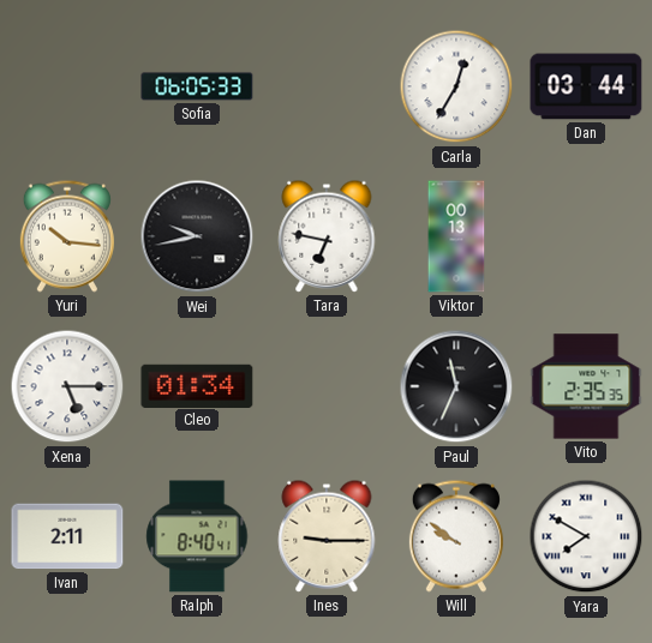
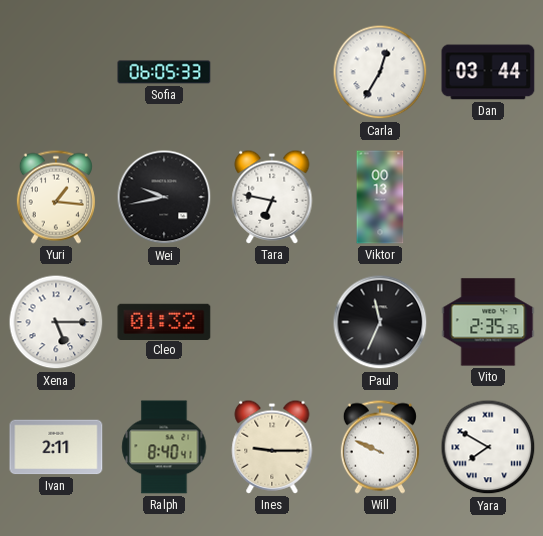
Yuri: 10:16 -> 1:16
Cleo: 01:34 -> 01:32
Will: 9:51 -> 9:49
